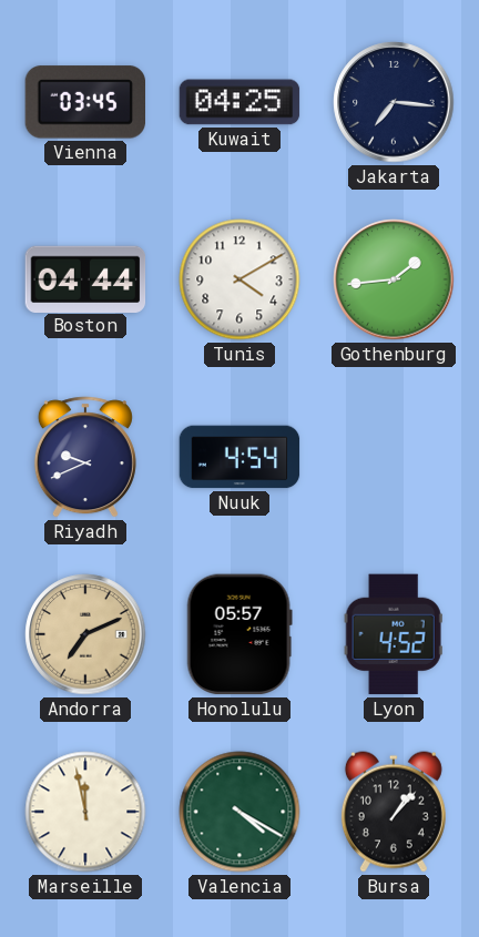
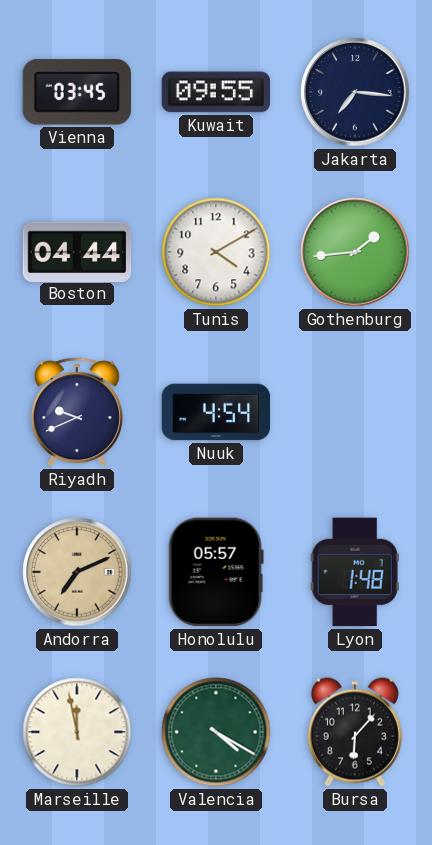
Kuwait: 04:25 -> 09:55
Lyon: 4:52 -> 1:48
Bursa: 1:07 -> 6:07
